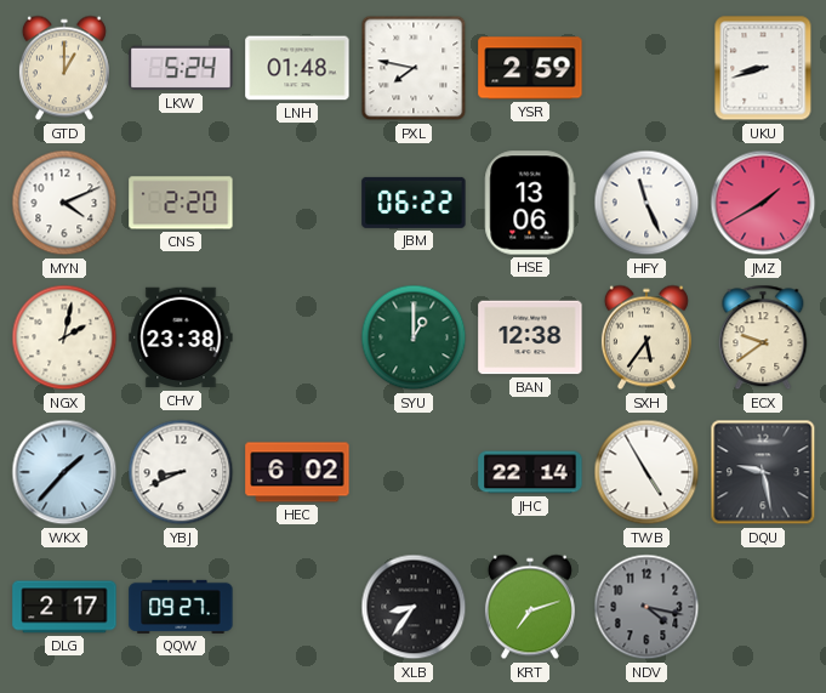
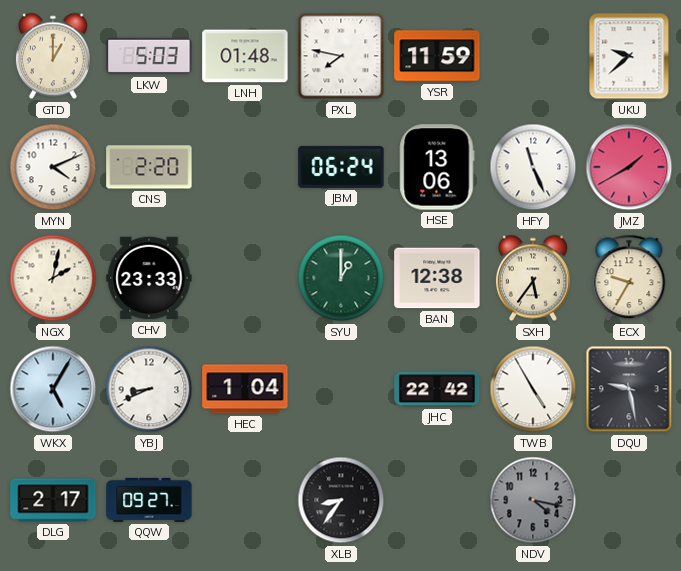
LKW: 5:24 -> 5:03
YSR: 2:59 -> 11:59
UKU: 8:42 -> 9:38
JBM: 06:22 -> 06:24
CHV: 23:38 -> 23:33
ECX: 9:39 -> 9:35
WKX: 1:37 -> 5:05
HEC: 6:02 -> 1:04
JHC: 22:14 -> 22:42
KRT: 7:12 -> none
